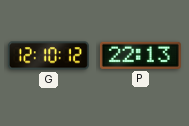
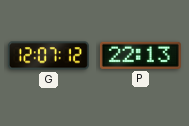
G: 12:10 -> 12:07
